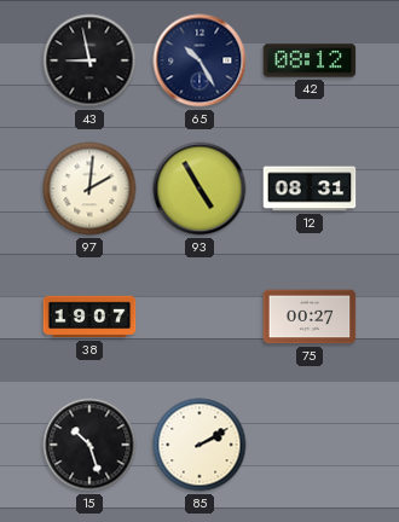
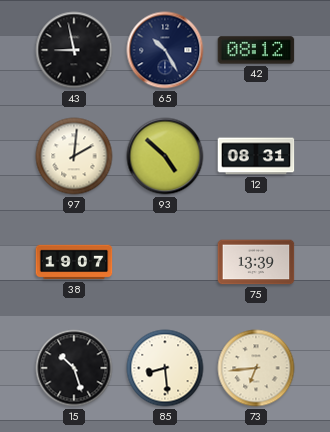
93: 4:55 -> 4:52
75: 00:27 -> 13:39
85: 2:10 -> 8:29
73: none -> 6:44
